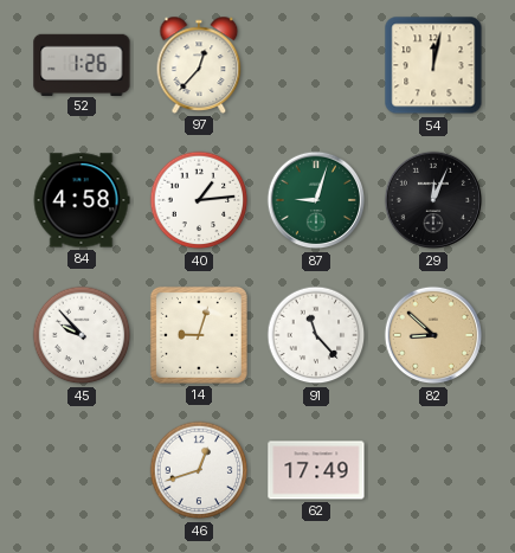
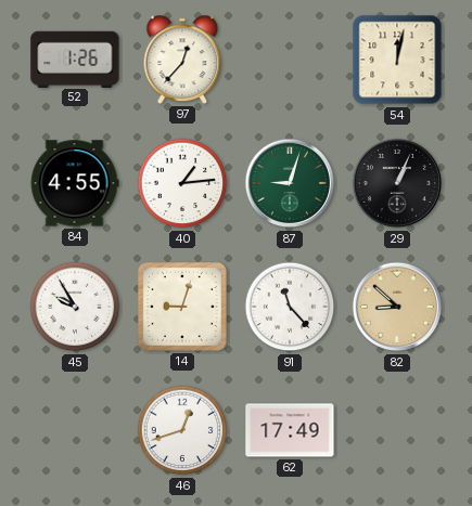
84: 4:58 -> 4:55
29: 12:04 -> 1:04
45: 9:53 -> 9:55
